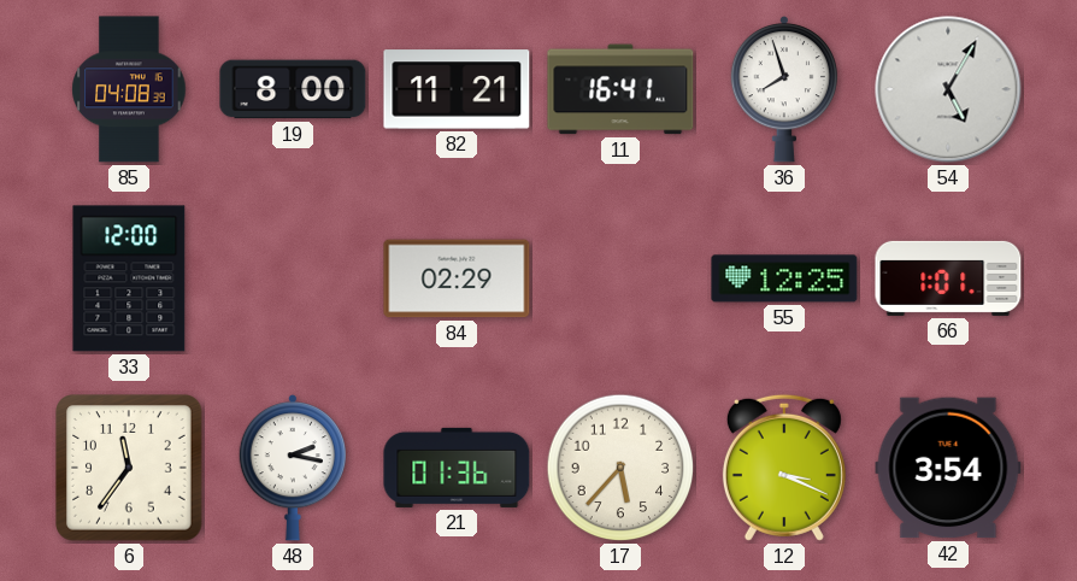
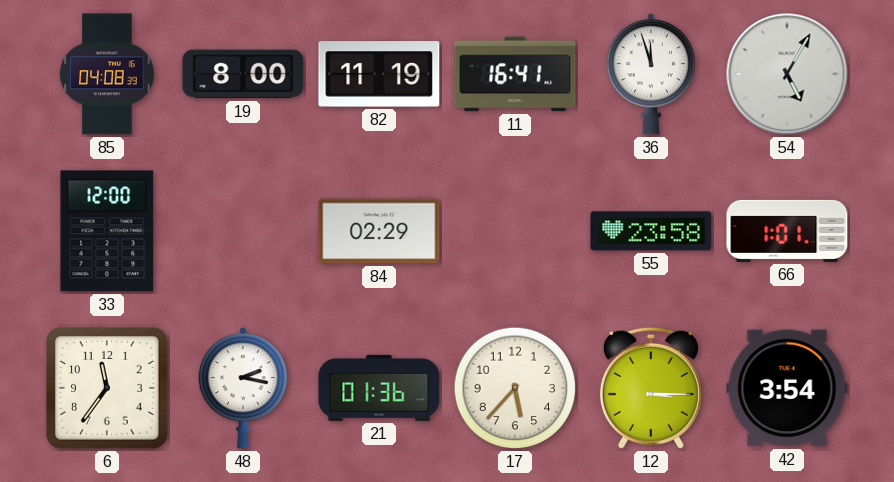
82: 11:21 -> 11:19
36: 7:57 -> 11:57
55: 12:25 -> 23:58
12: 3:19 -> 3:15
